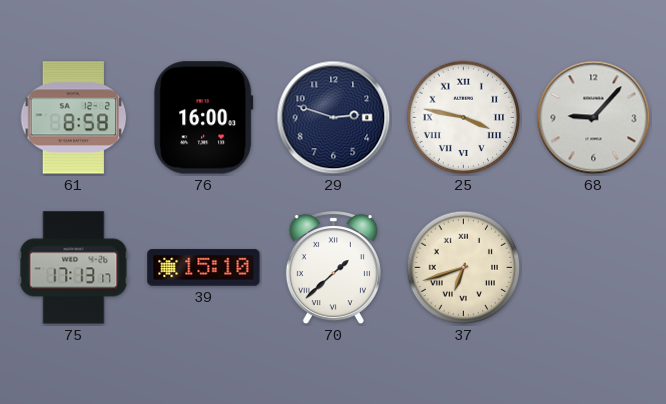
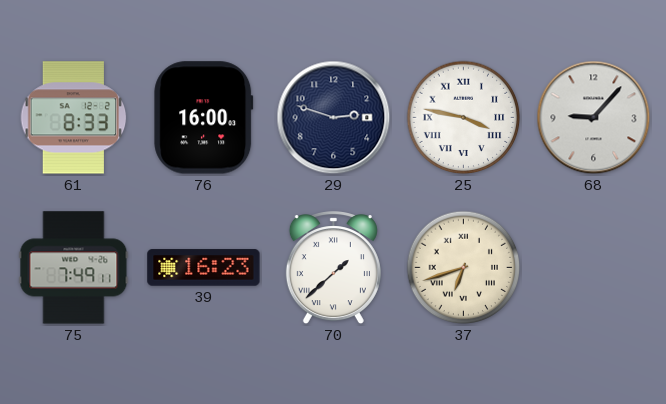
61: 8:58 -> 8:33
75: 17:13 -> 7:49
39: 15:10 -> 16:23
